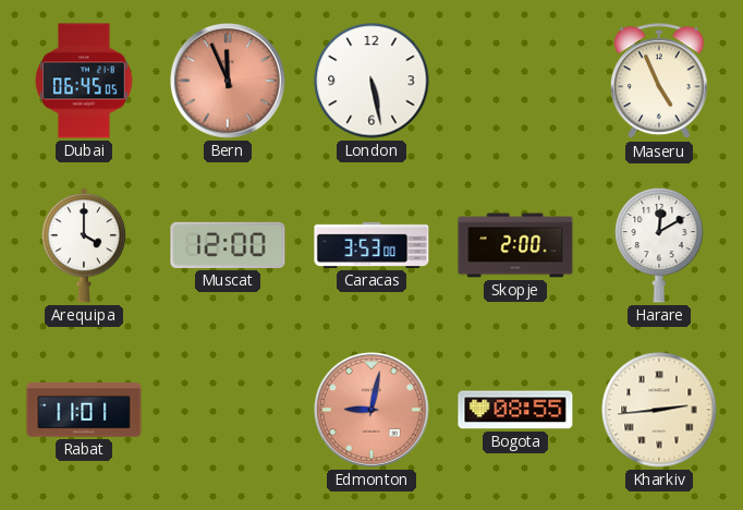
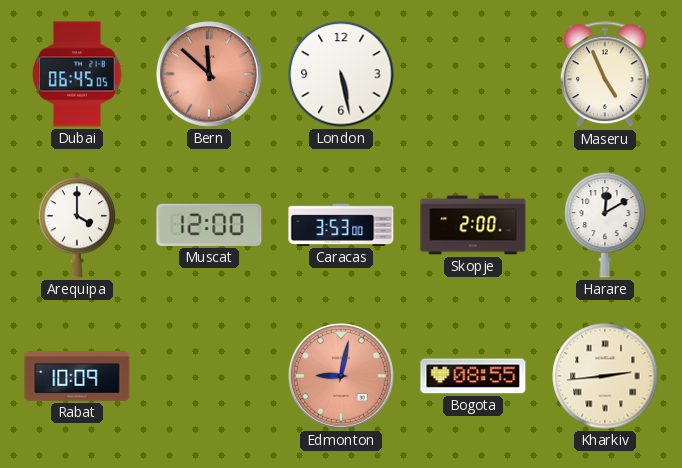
Bern: 11:56 -> 11:52
Rabat: 11:01 -> 10:09
